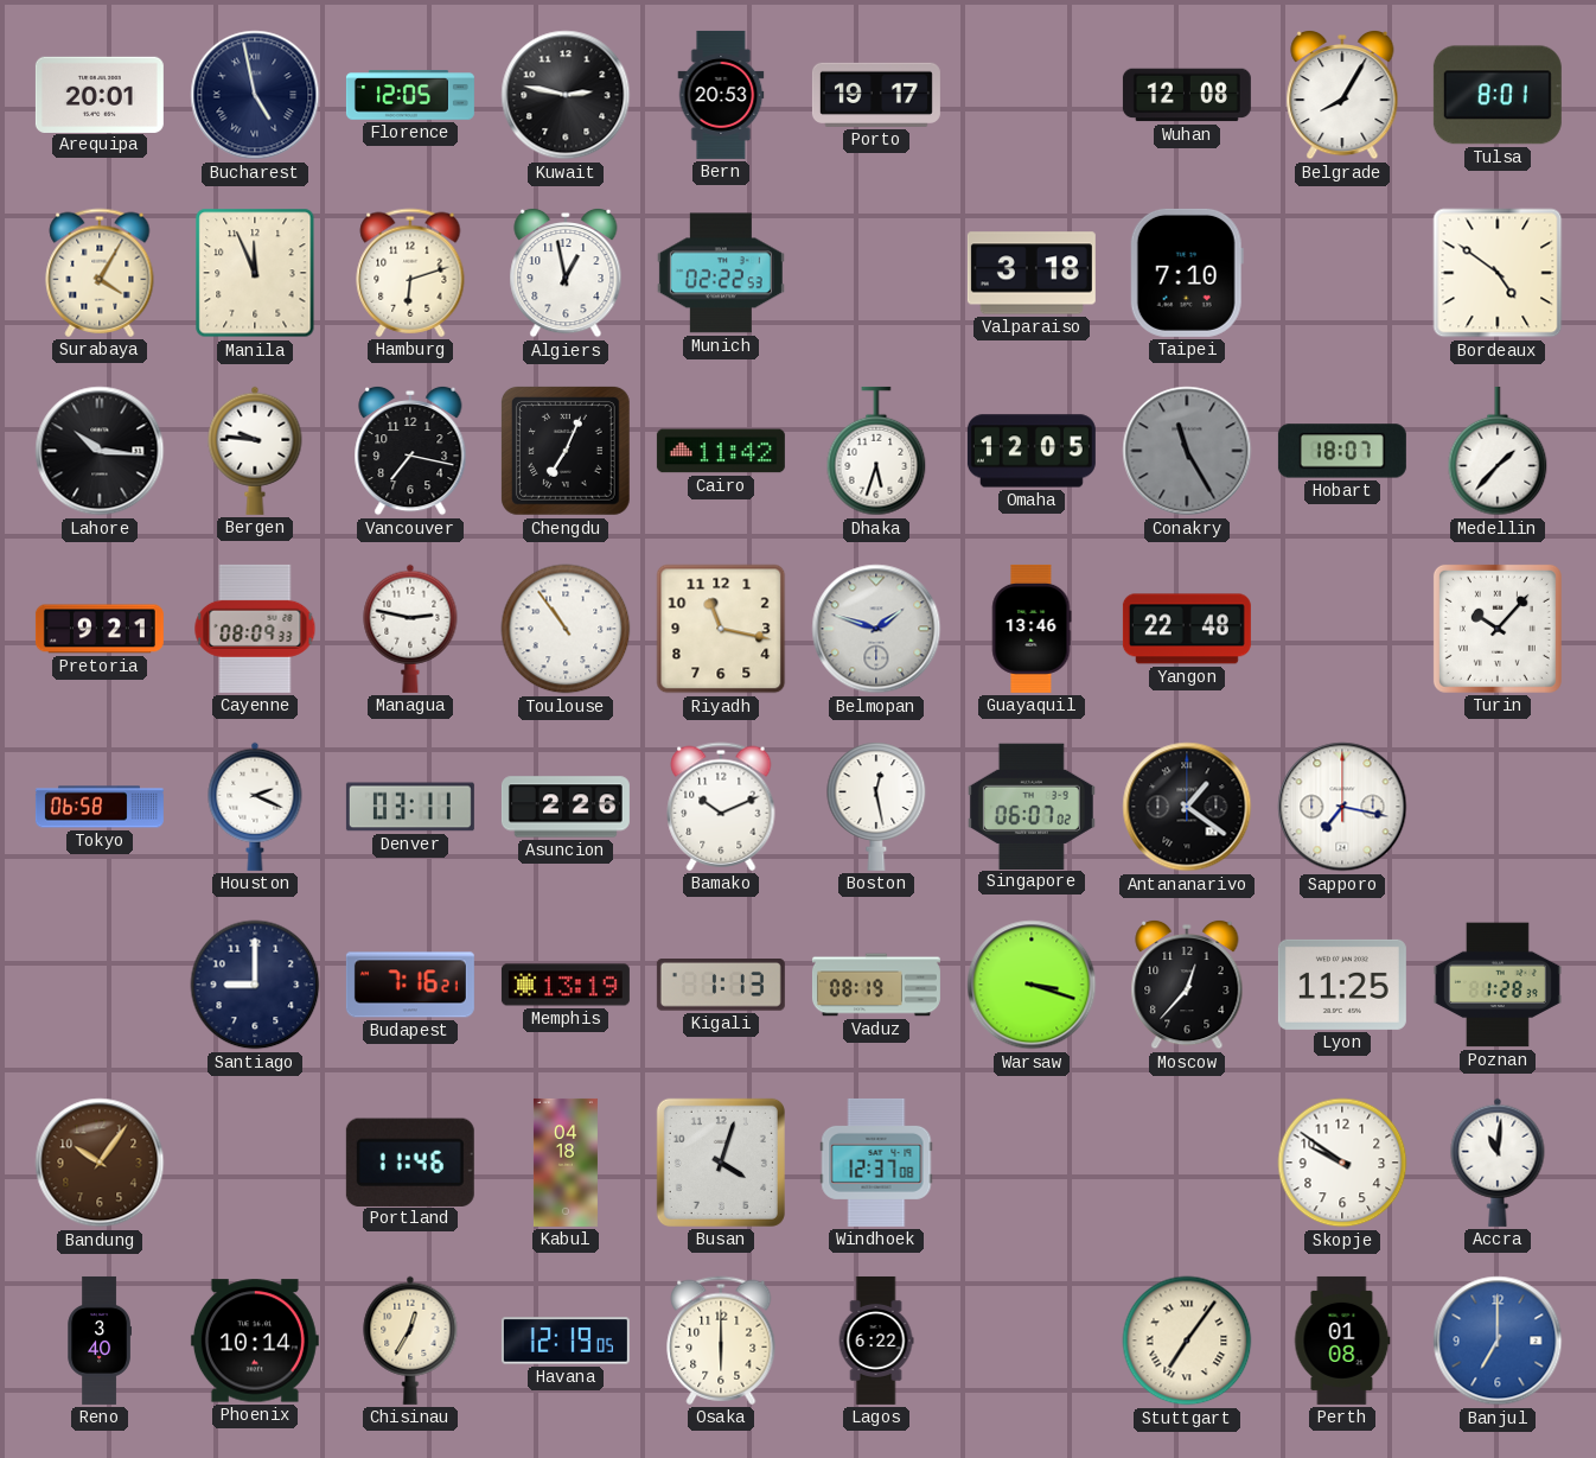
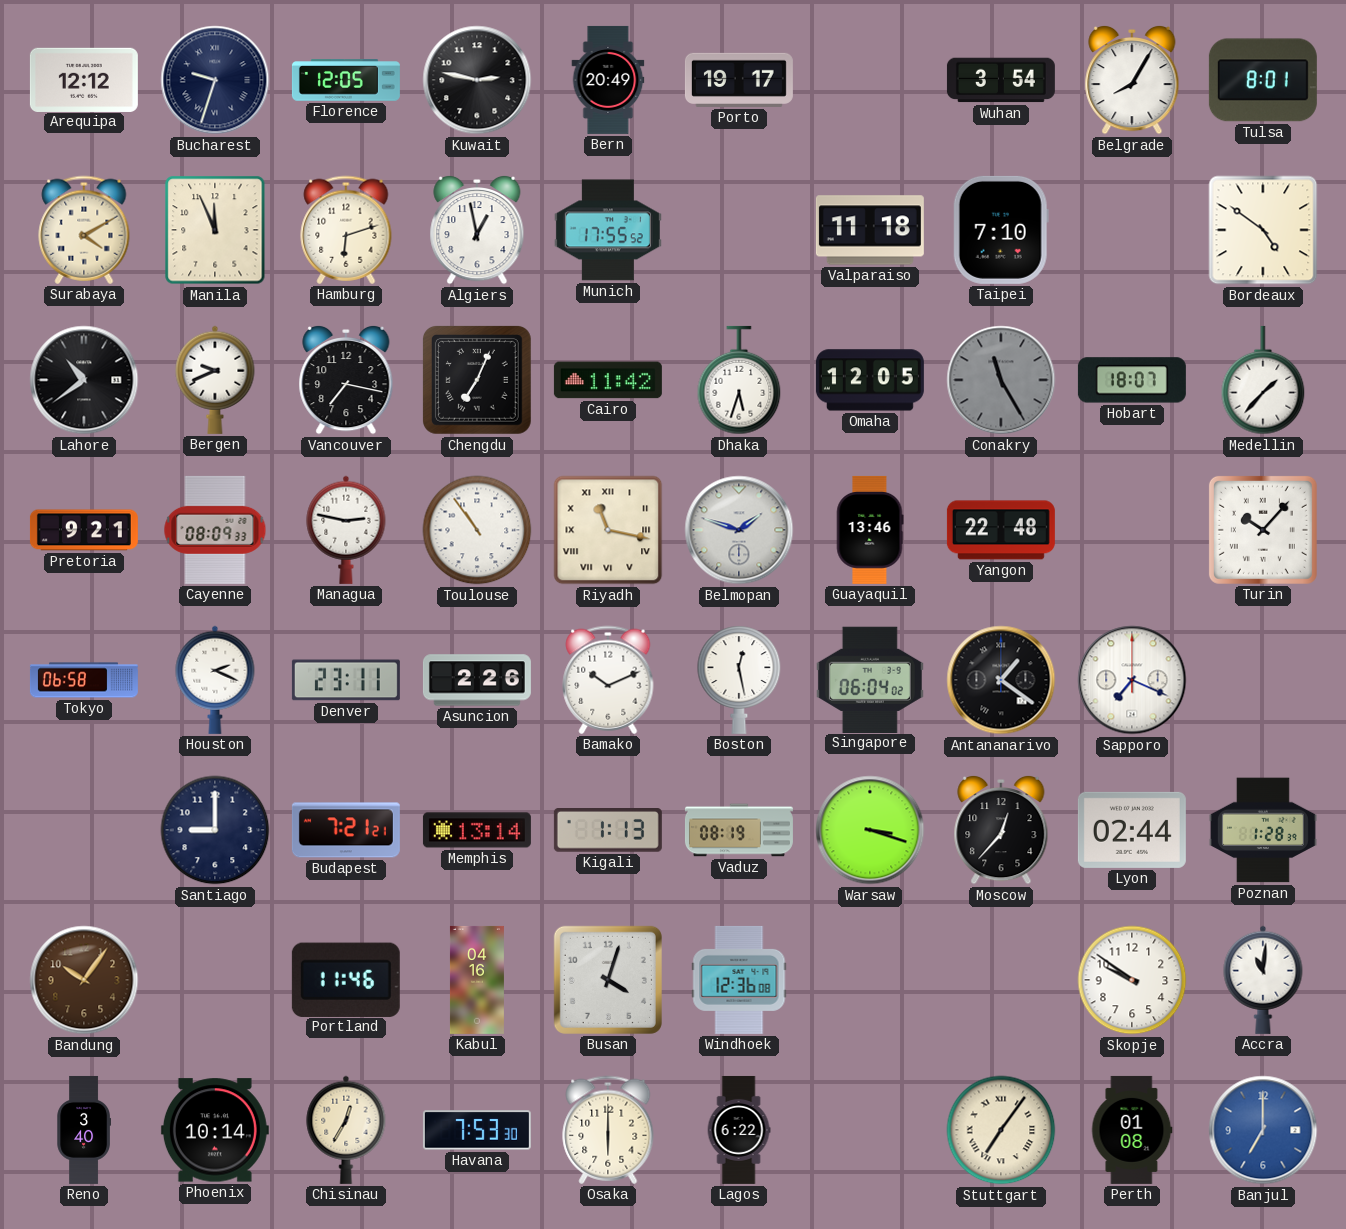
Arequipa: 20:01 -> 12:12
Bucharest: 4:58 -> 9:33
Bern: 20:53 -> 20:49
Wuhan: 12:08 -> 3:54
Surabaya: 4:05 -> 4:10
Munich: 02:22 -> 17:55
Valparaiso: 3:18 -> 11:18
Lahore: 10:16 -> 10:39
Bergen: 9:46 -> 9:41
Riyadh numerals: Arabic -> Roman
Denver: 03:11 -> 23:11
Singapore: 06:07 -> 06:04
Sapporo: 7:17 -> 7:19
Budapest: 7:16 -> 7:21
Memphis: 13:19 -> 13:14
Lyon: 11:25 -> 02:44
Kabul: 04:18 -> 04:16
Windhoek: 12:37 -> 12:36
Havana: 12:19 -> 7:53
